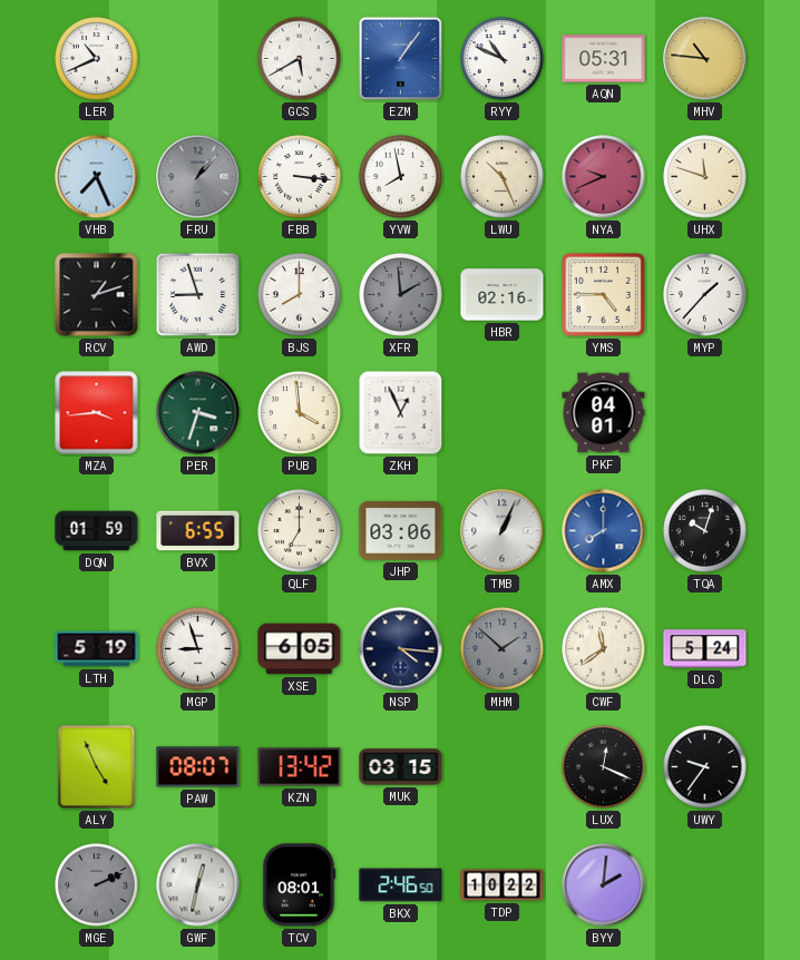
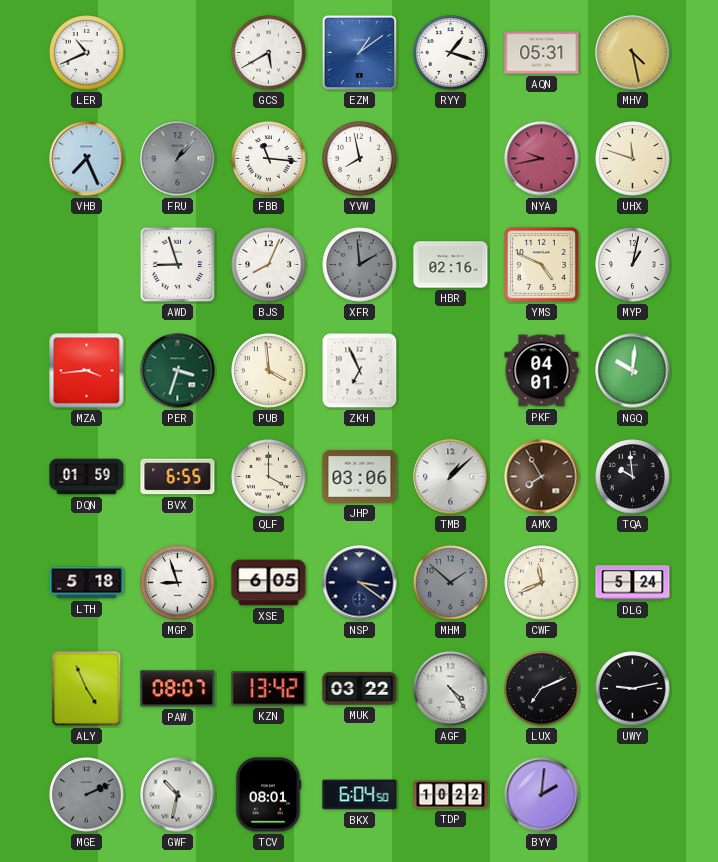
EZM: 1:06 -> 1:09
RYY: 10:49 -> 1:18
MHV: 10:46 -> 4:28
FBB: 3:16 -> 11:16
LWU: 10:26 -> none
NYA: 9:41 -> 9:43
RCV: 1:12 -> none
BJS: 8:00 -> 8:04
YMS: 4:45 -> 4:49
MYP: 1:37 -> 1:02
ZKH: 12:56 -> 6:56
NGQ: none -> 10:01
QLF: 7:00 -> 4:00
TMB: 1:04 -> 1:08
AMX: 8:00 -> 7:55
AMX dial: blue -> brown
TQA: 10:03 -> 9:59
LTH: 5:19 -> 5:18
NSP: 4:16 -> 3:21
CWF: 11:39 -> 11:41
MUK: 03:15 -> 03:22
AGF: none -> 4:24
LUX: 12:19 -> 7:11
UWY: 9:36 -> 9:13
GWF: 12:32 -> 10:32
BKX: 2:46 -> 6:04
